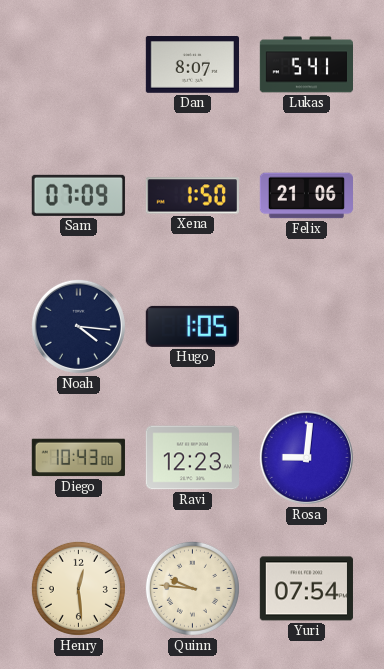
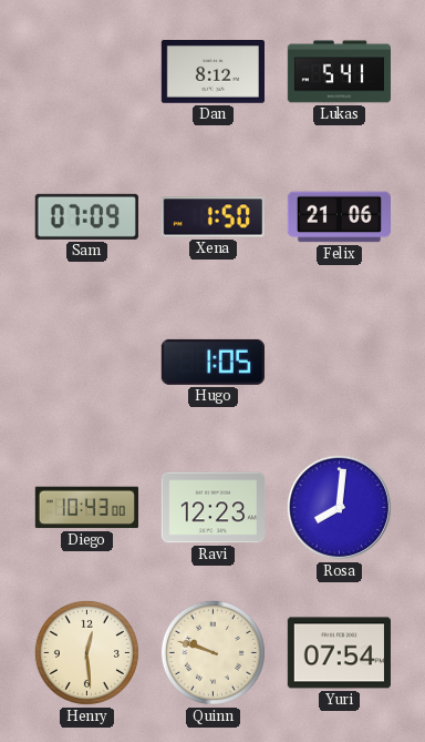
Dan: 8:07 -> 8:12
Noah: 4:16 -> none
Rosa: 9:01 -> 8:01
Quinn: 9:46 -> 9:48
